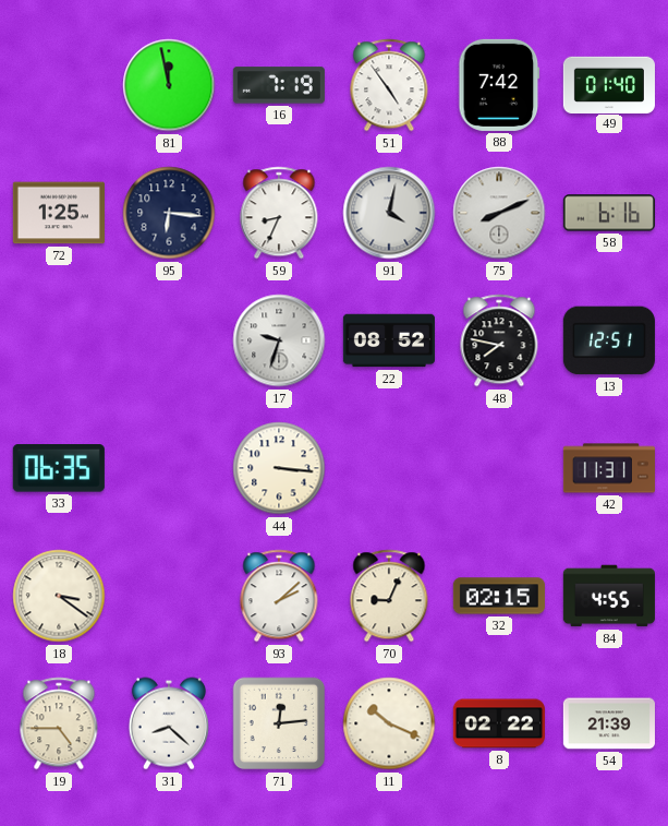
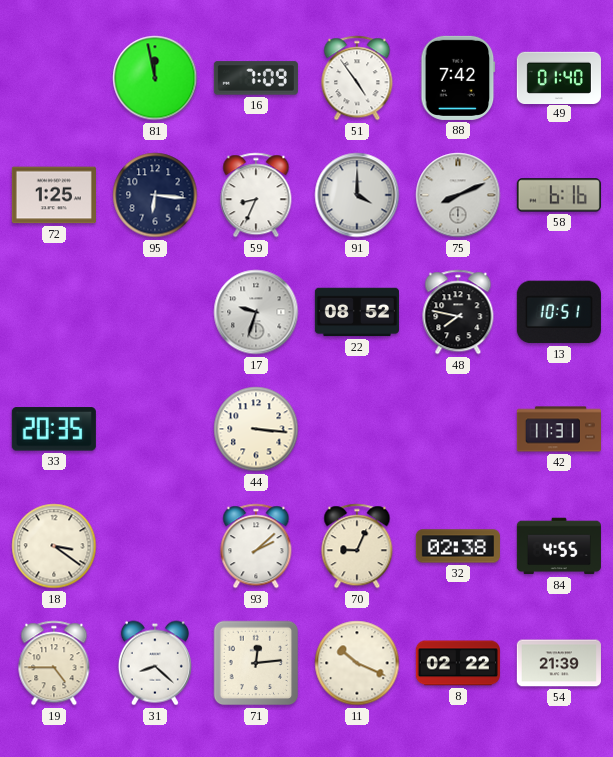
16: 7:19 -> 7:09
91: 4:02 -> 4:00
13: 12:51 -> 10:51
33: 06:35 -> 20:35
32: 02:15 -> 02:38
